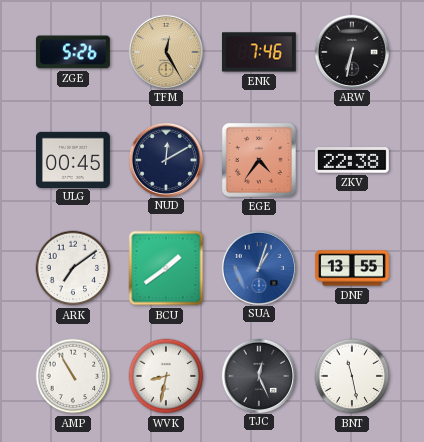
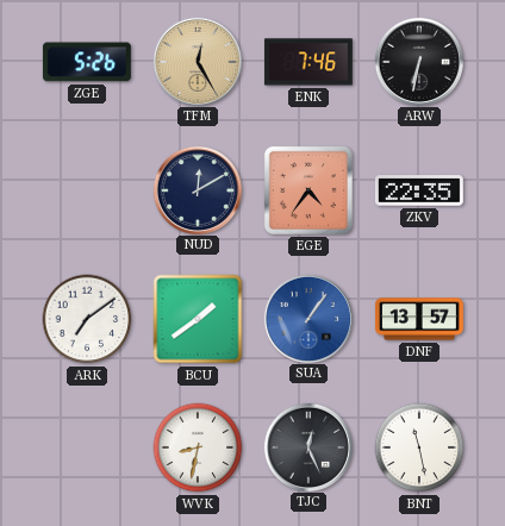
ULG: 00:45 -> none
ZKV: 22:38 -> 22:35
SUA: 1:03 -> 1:06
DNF: 13:55 -> 13:57
AMP: 10:55 -> none
